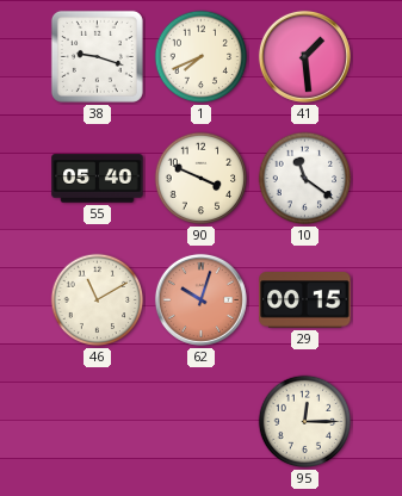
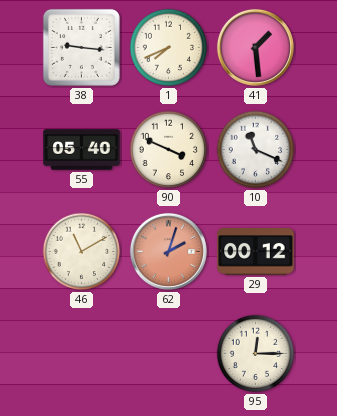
38: 9:18 -> 9:16
10: 11:21 -> 11:19
62: 10:03 -> 2:03
29: 00:15 -> 00:12
